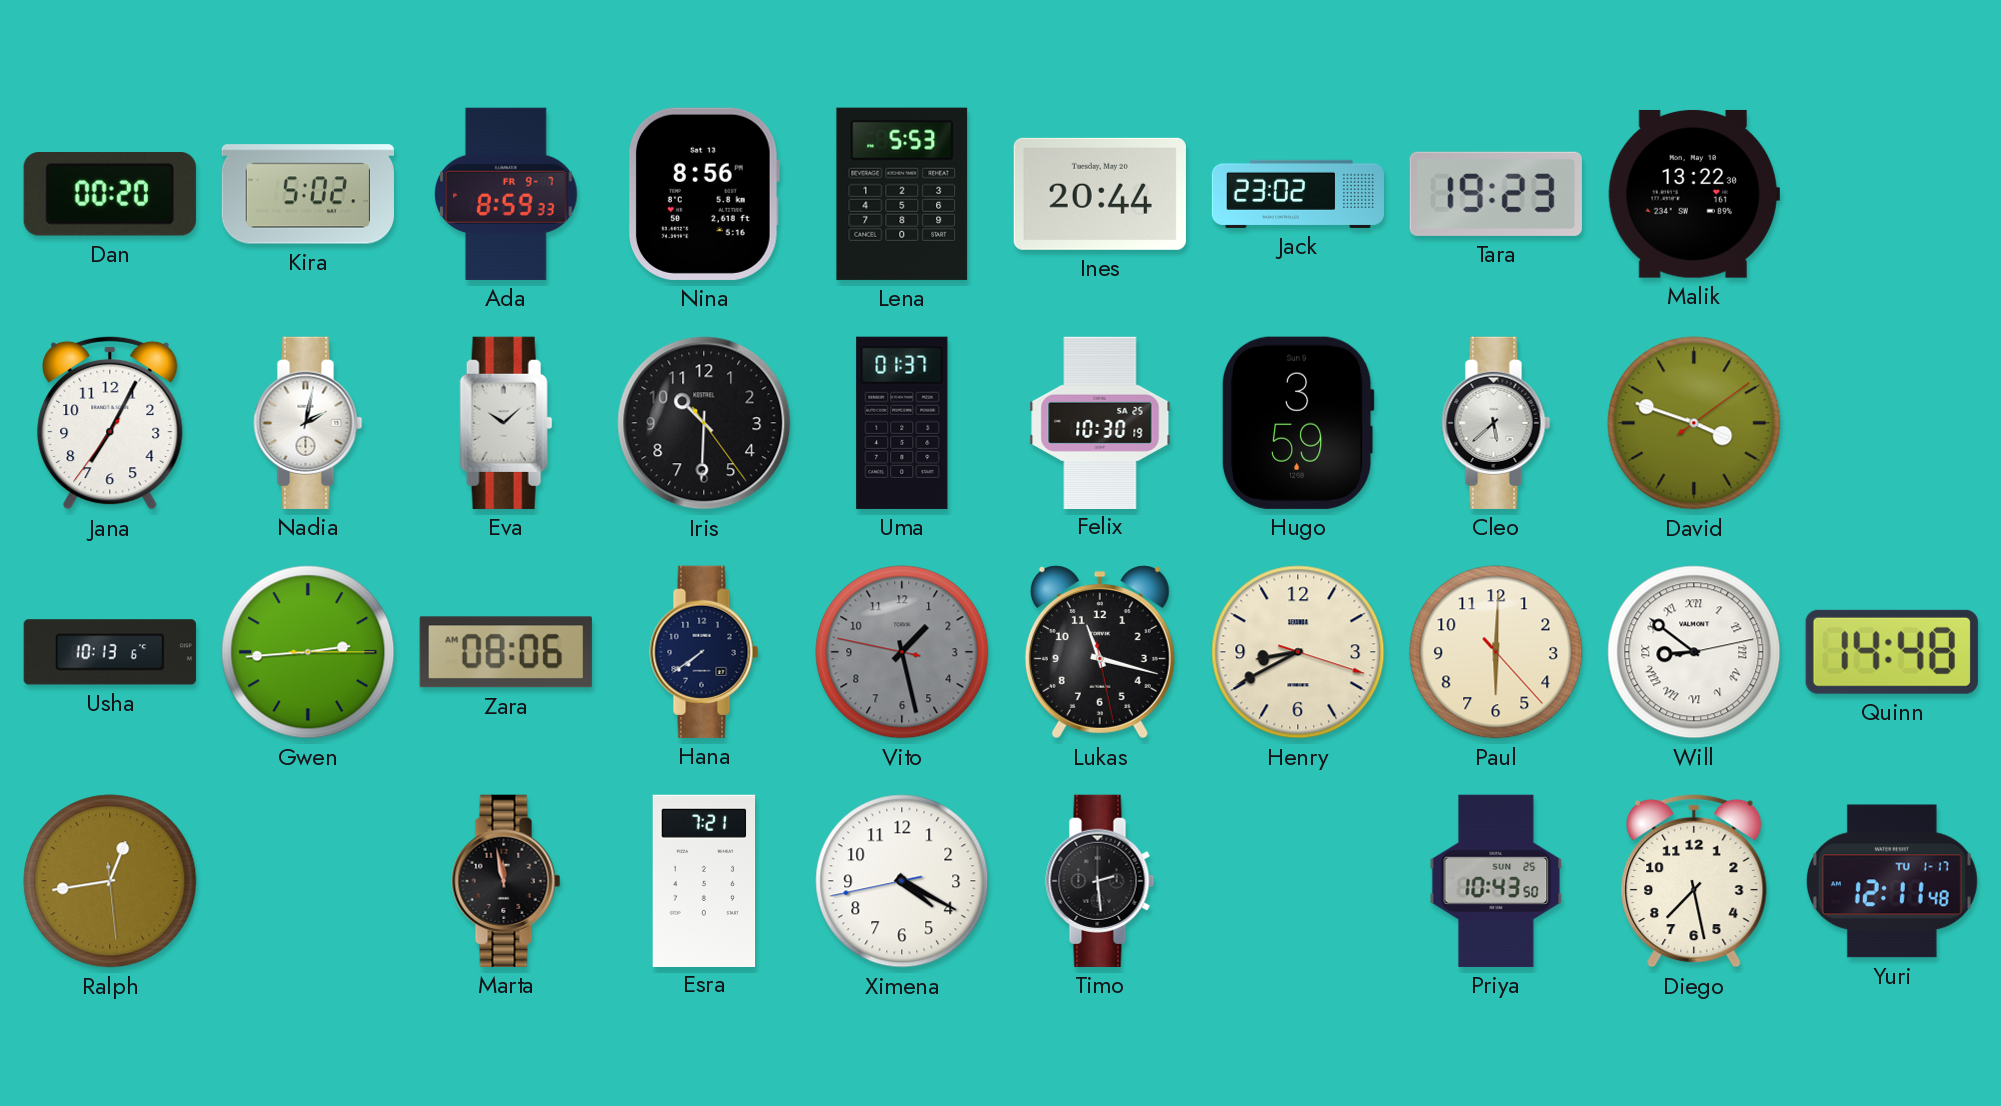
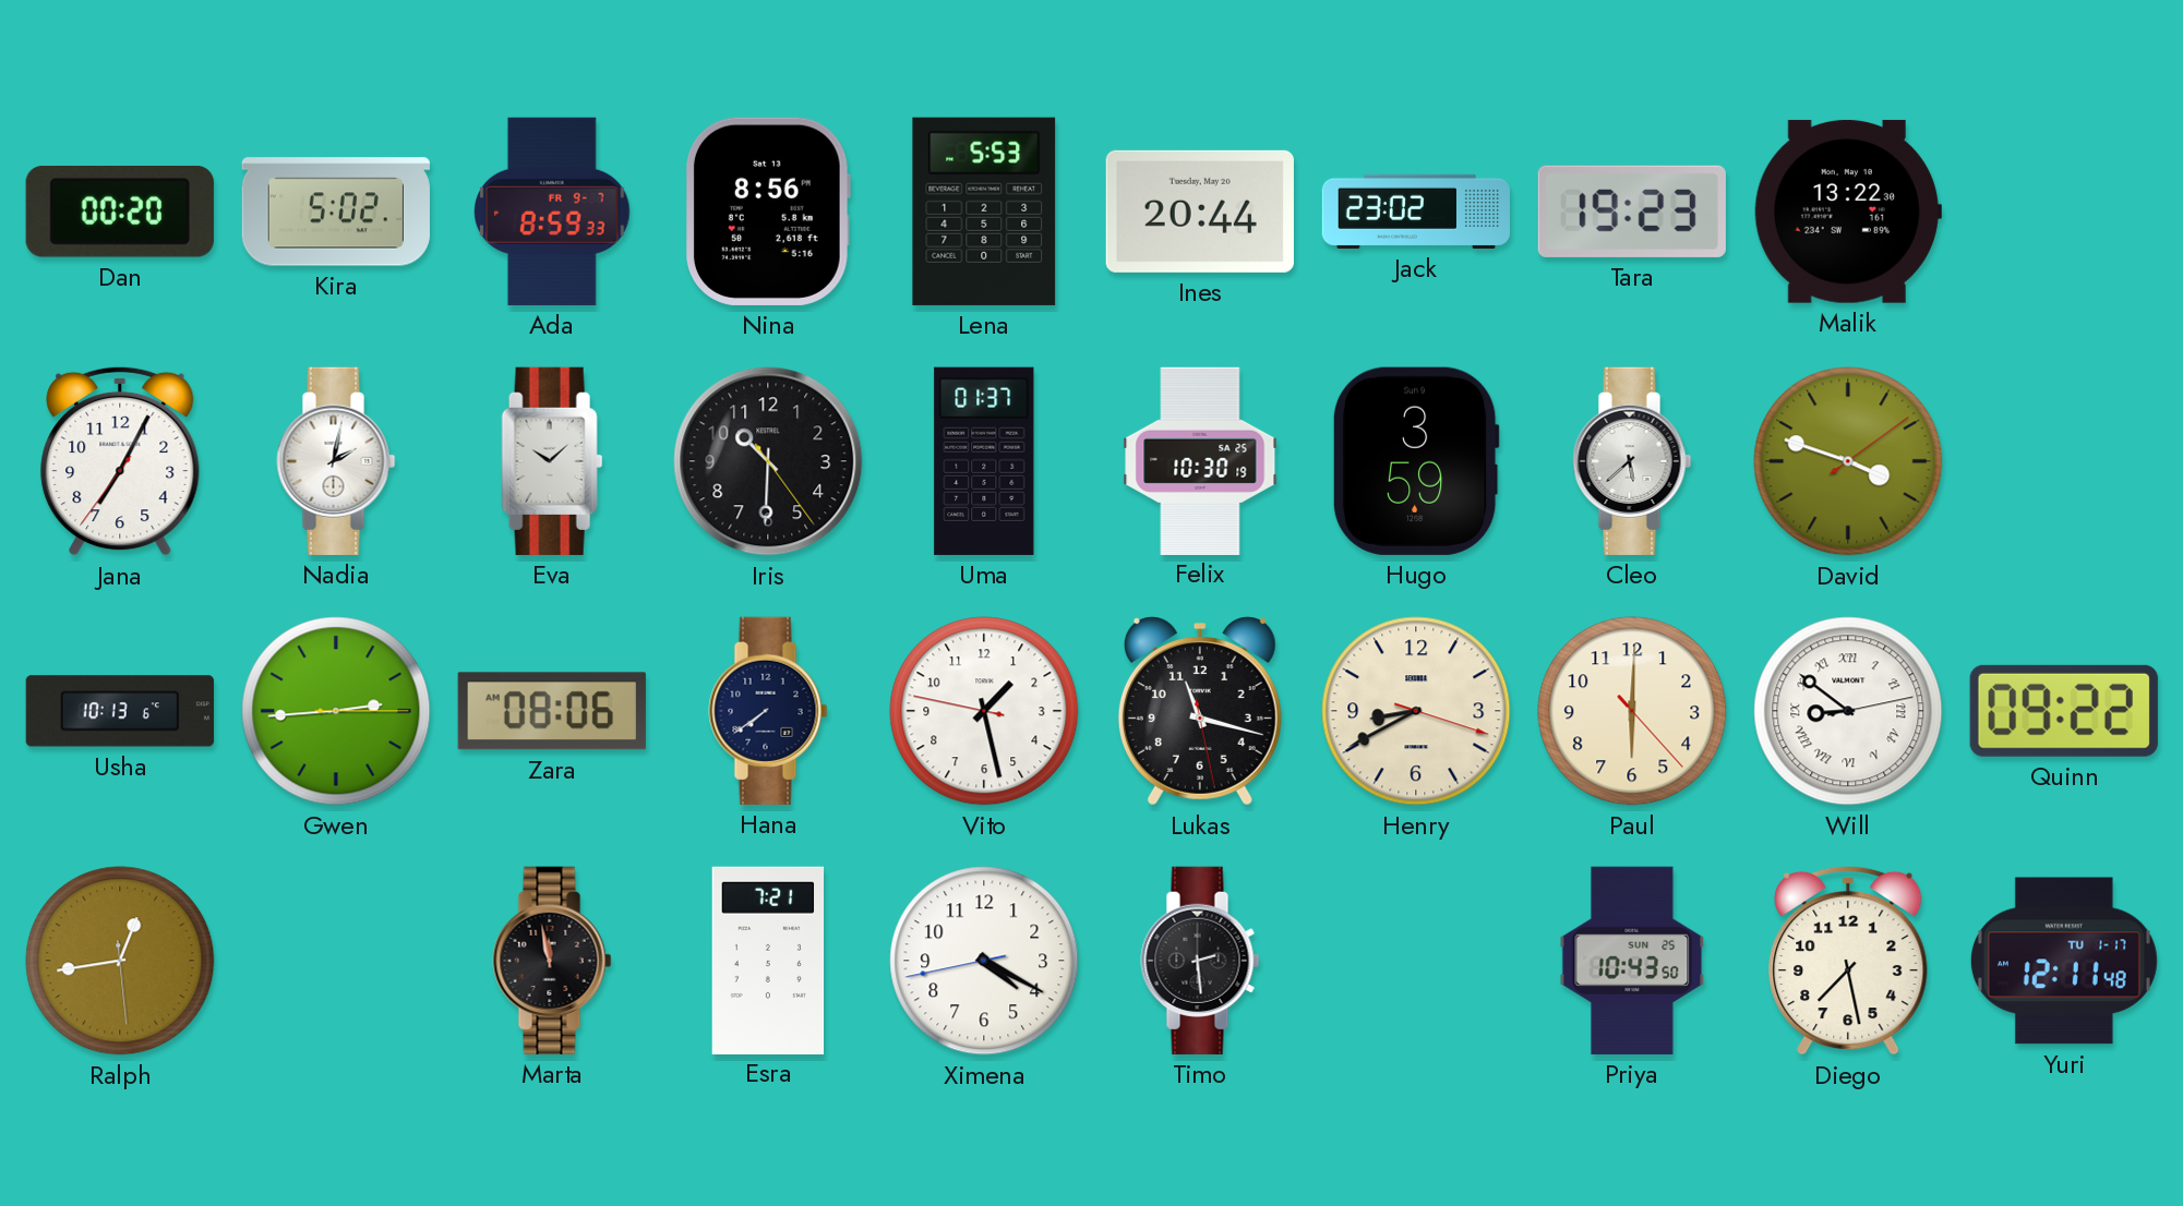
Vito dial: grey -> white
Quinn: 14:48 -> 09:22
